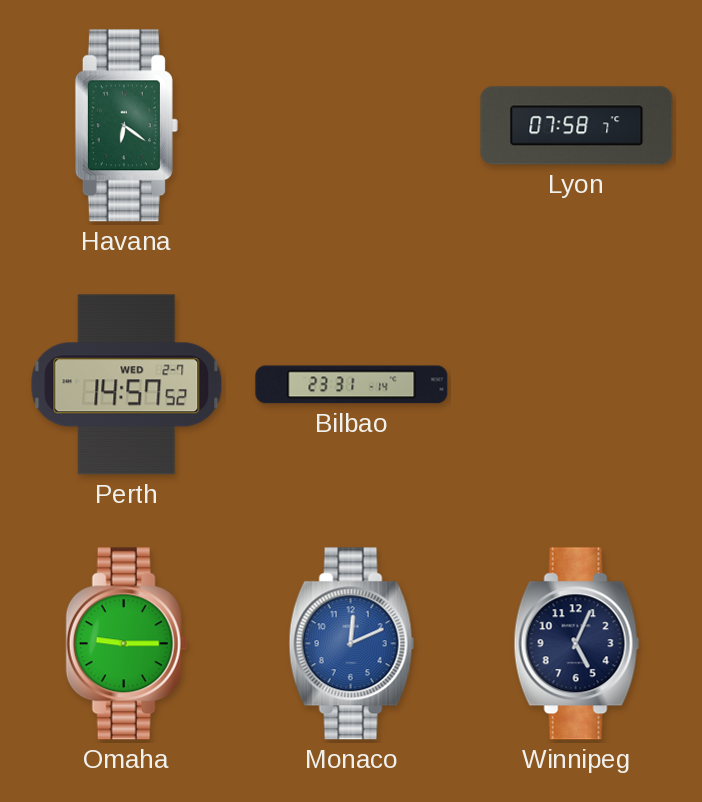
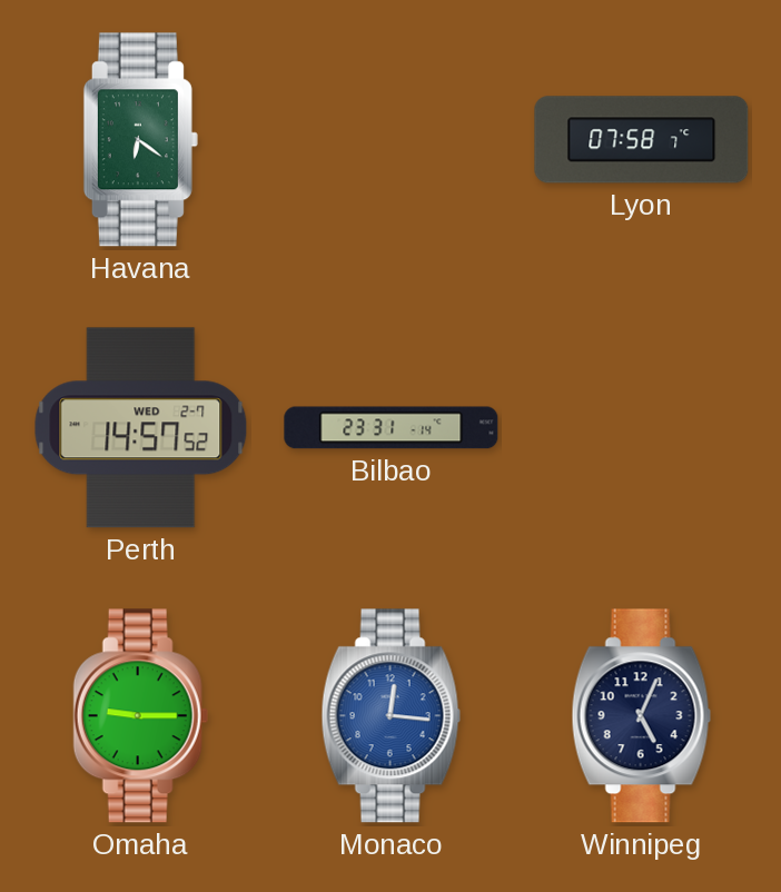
Monaco: 12:11 -> 12:16
